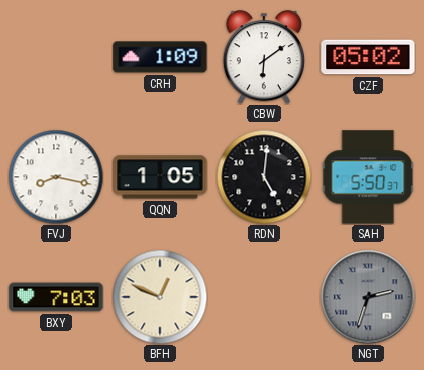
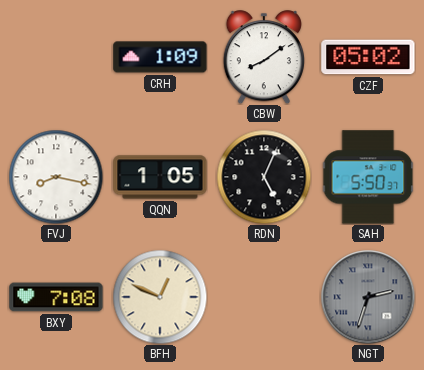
CBW: 6:09 -> 8:09
RDN: 5:01 -> 5:04
BXY: 7:03 -> 7:08
